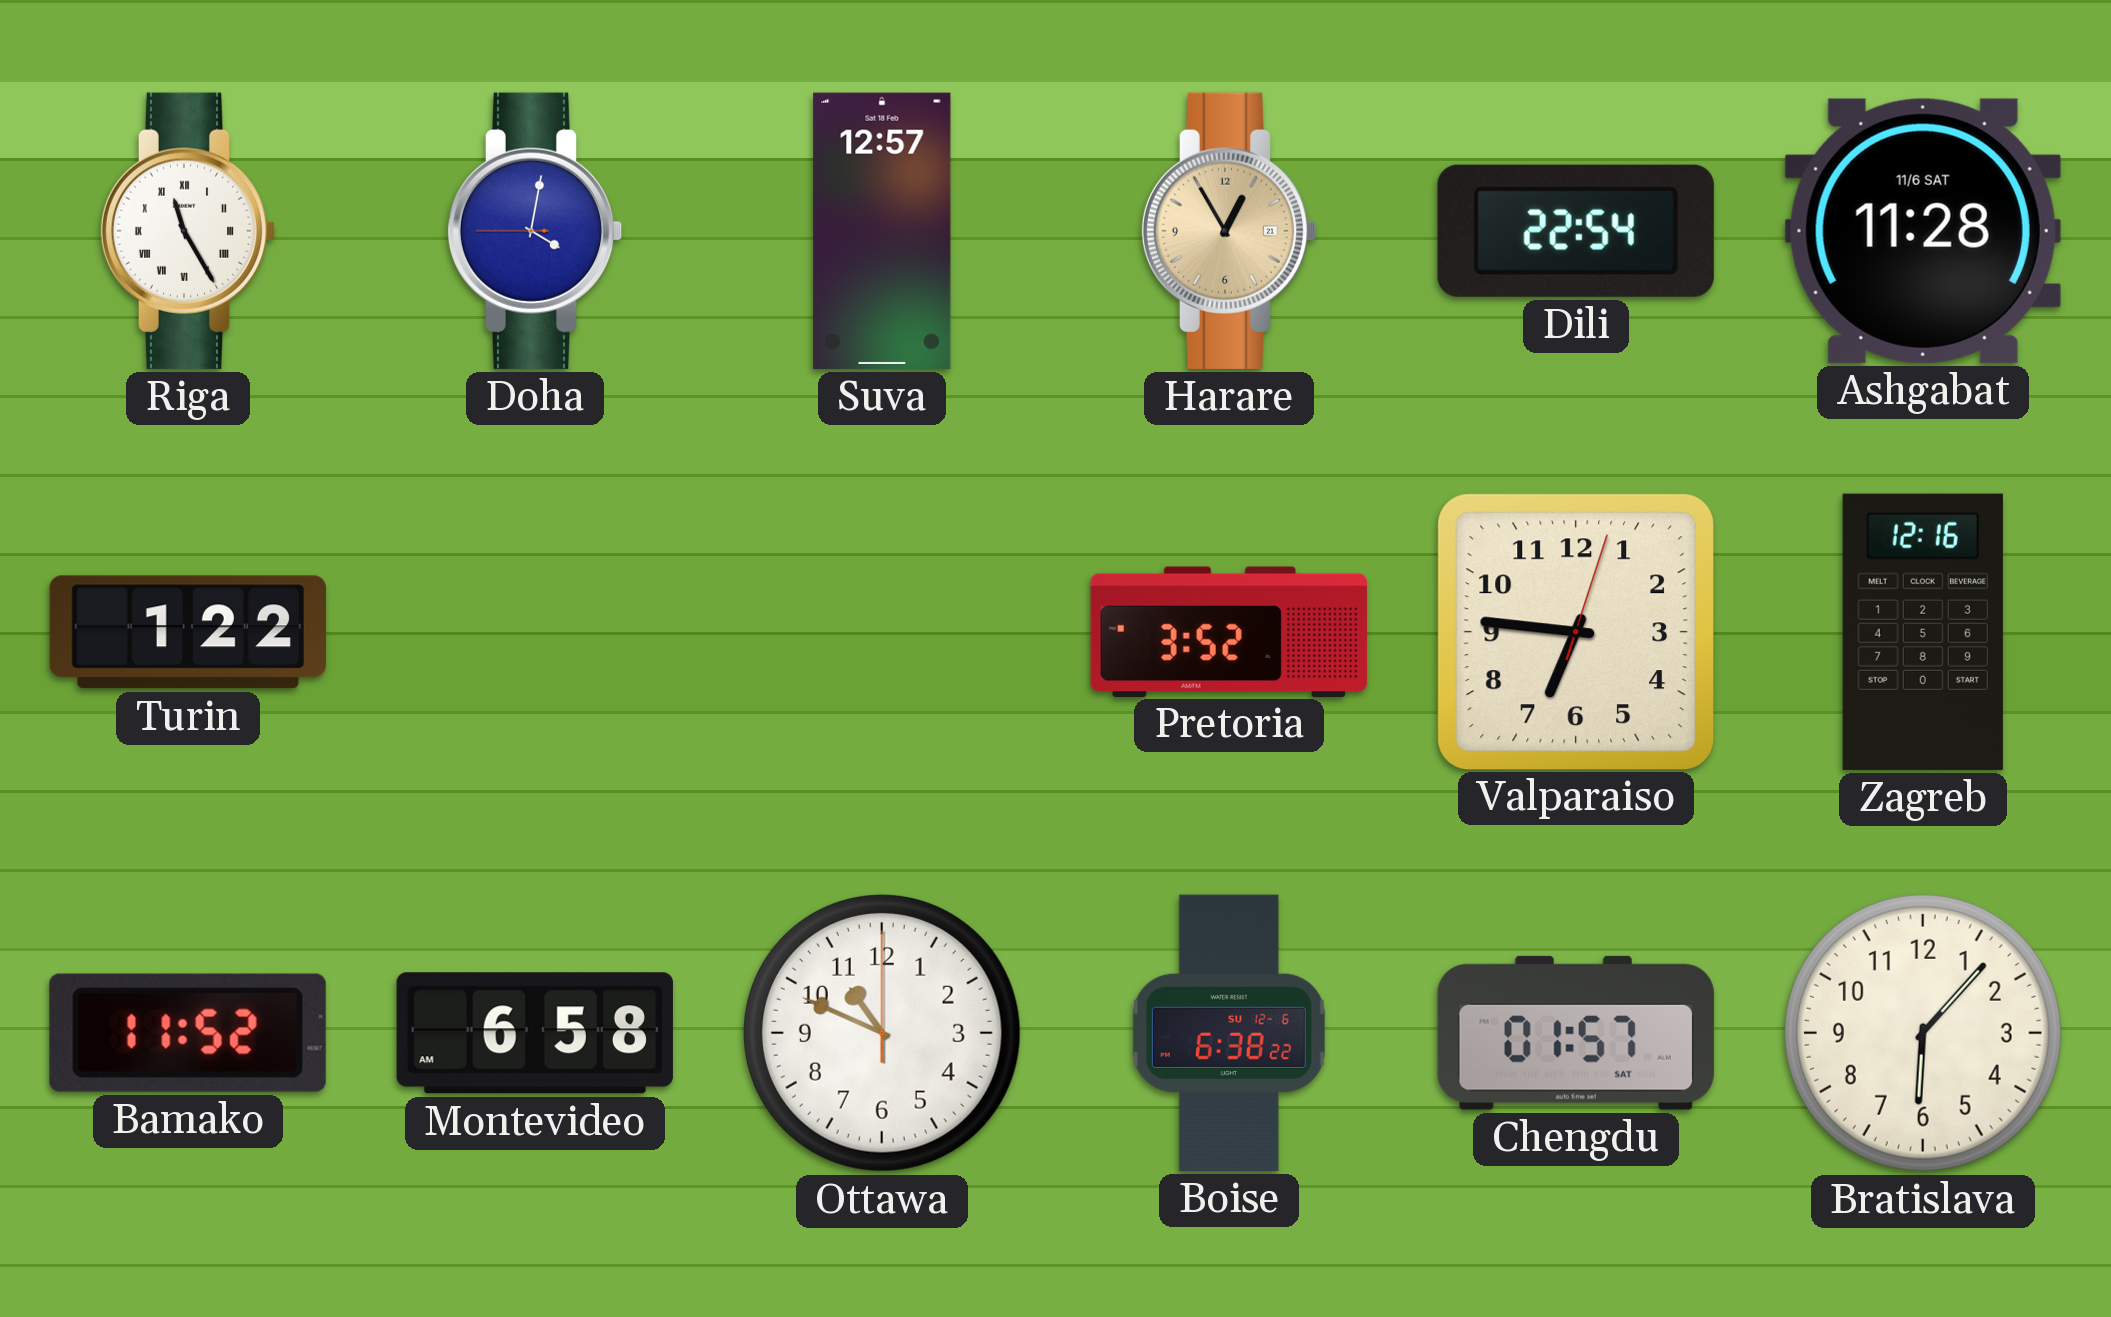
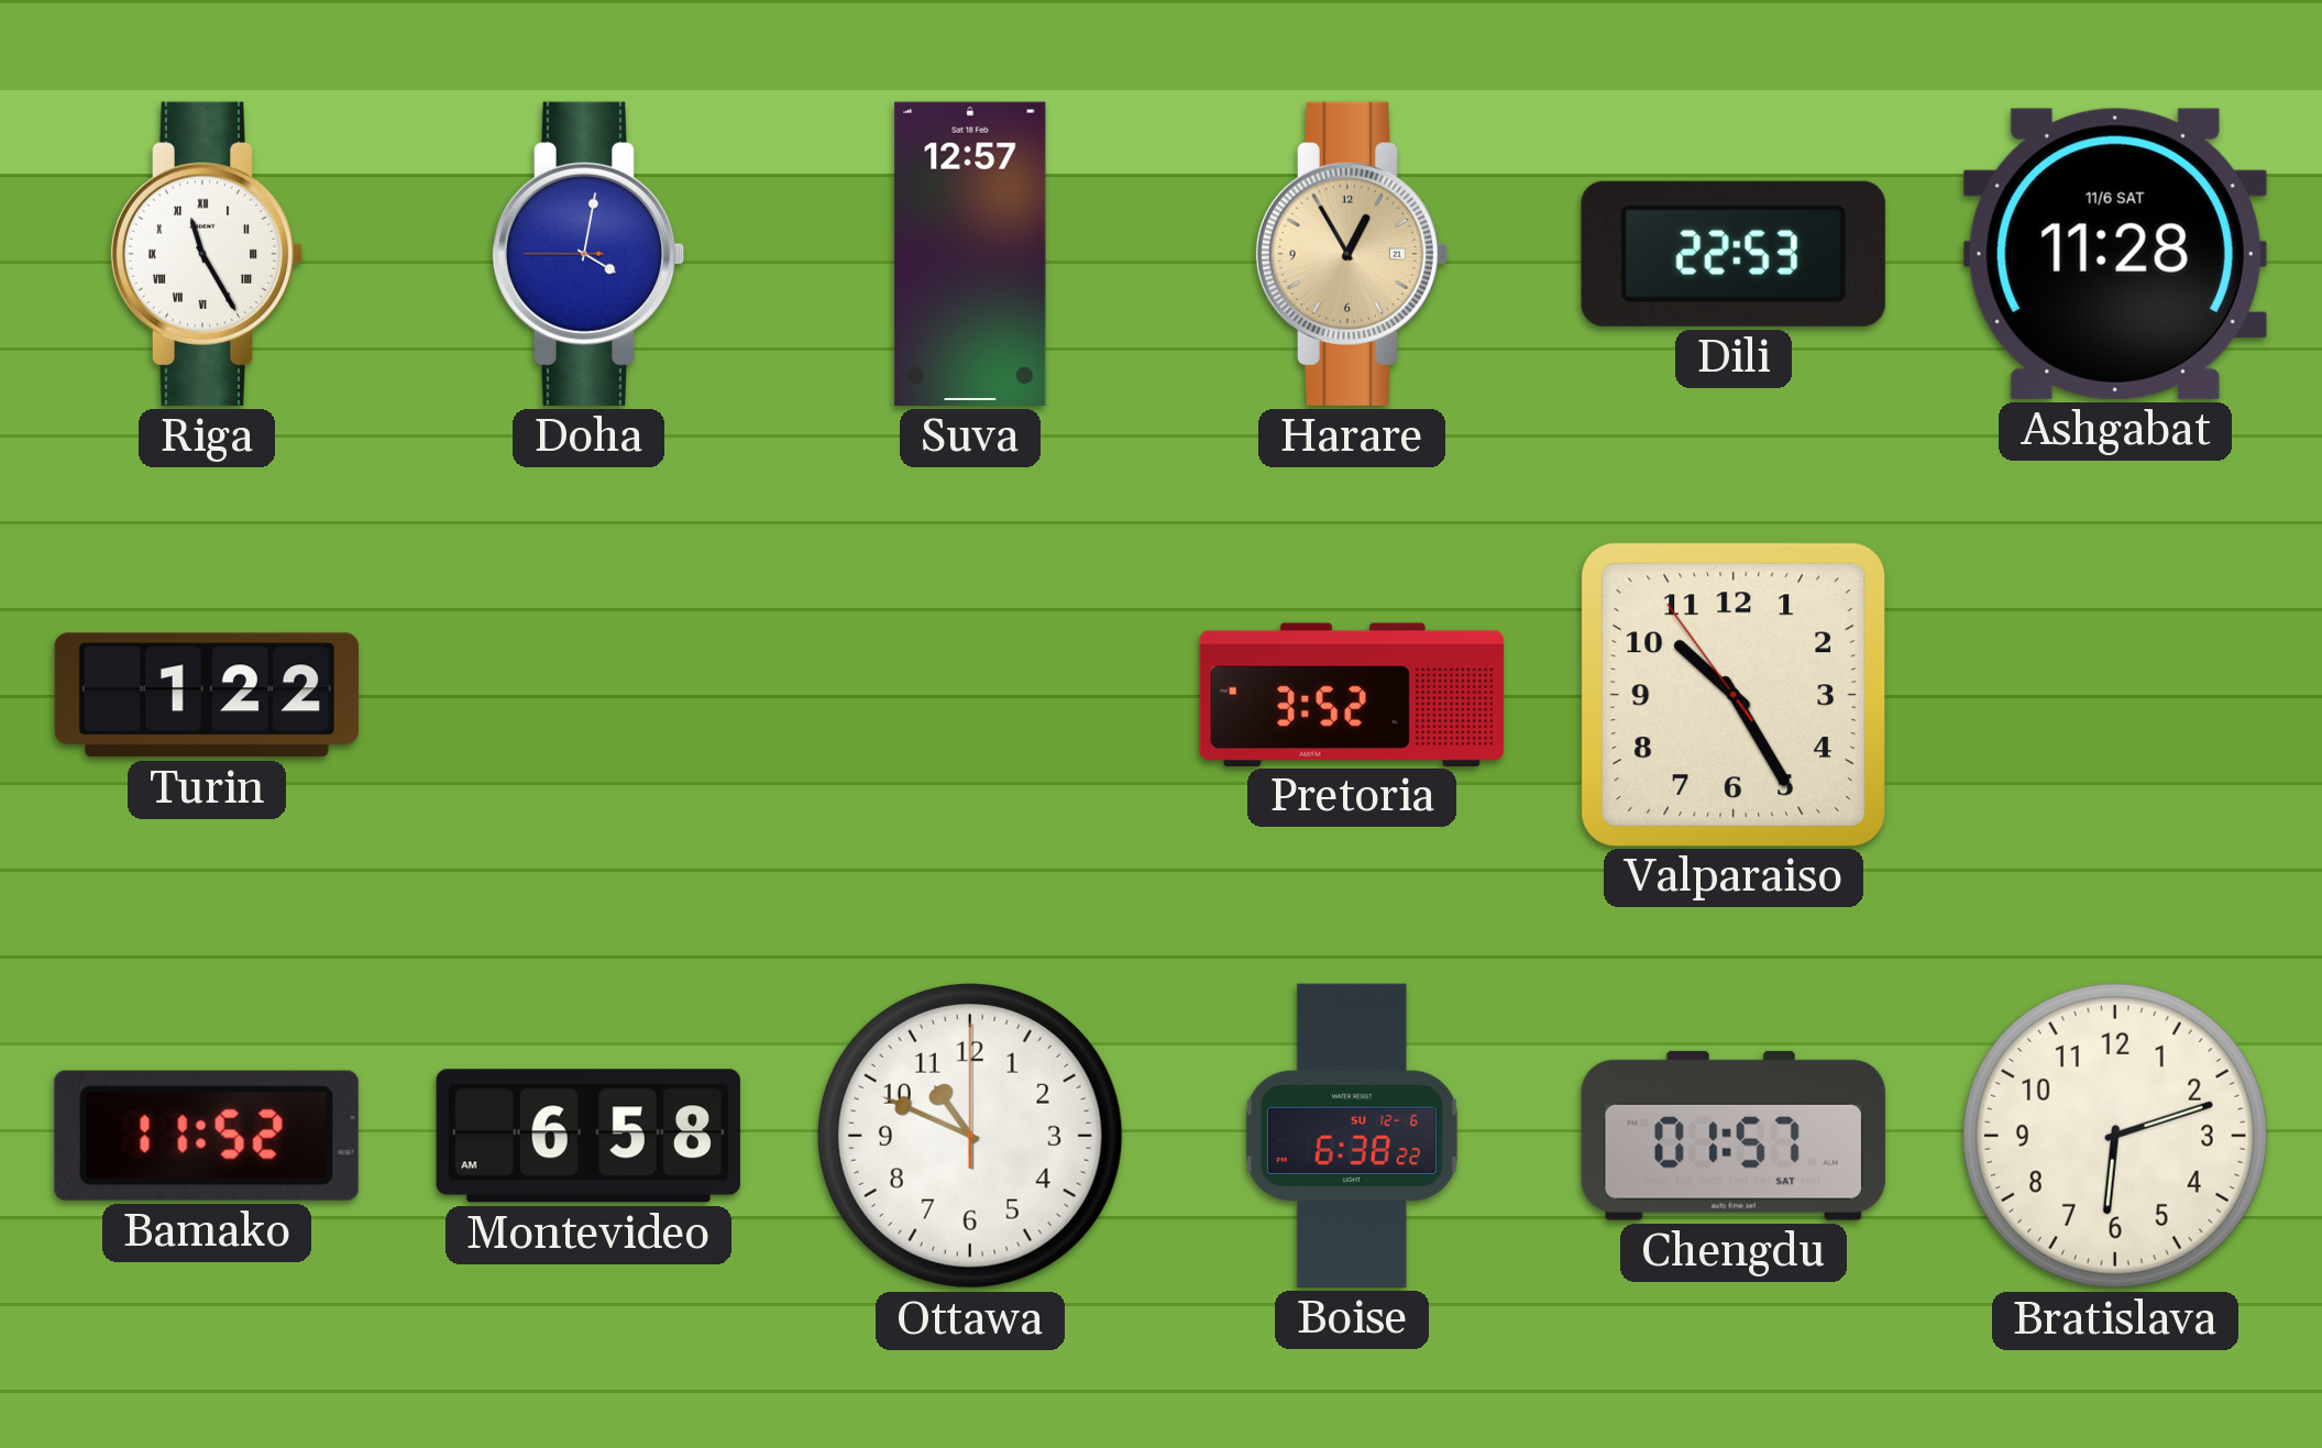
Dili: 22:54 -> 22:53
Valparaiso: 6:46 -> 10:24
Zagreb: 12:16 -> none
Bratislava: 6:07 -> 6:12
